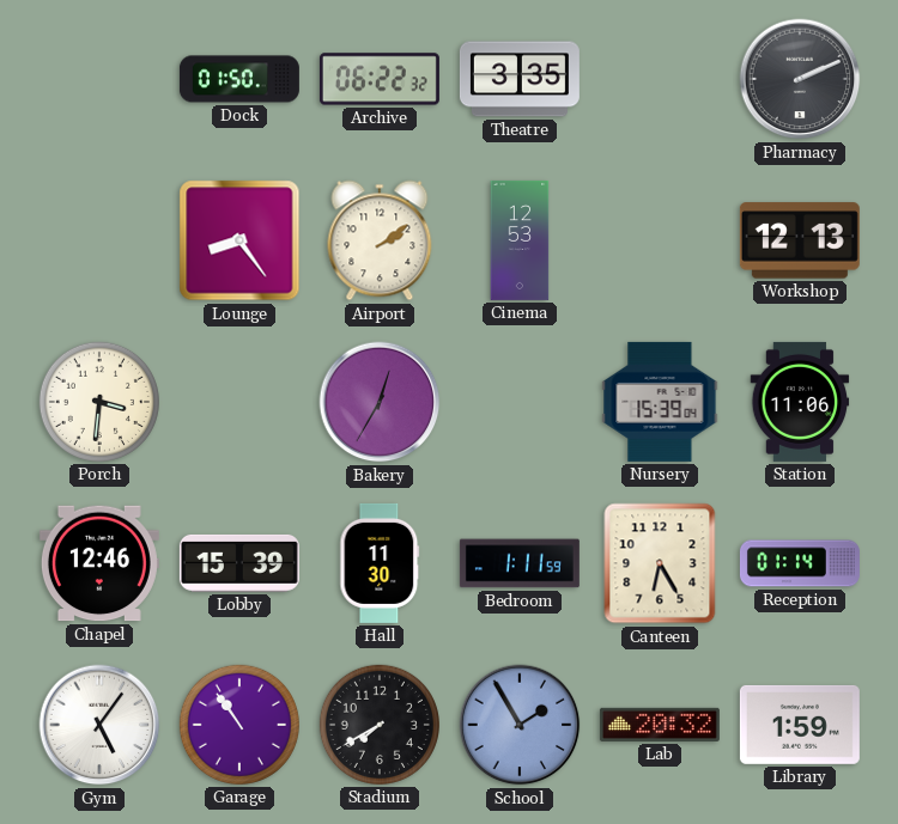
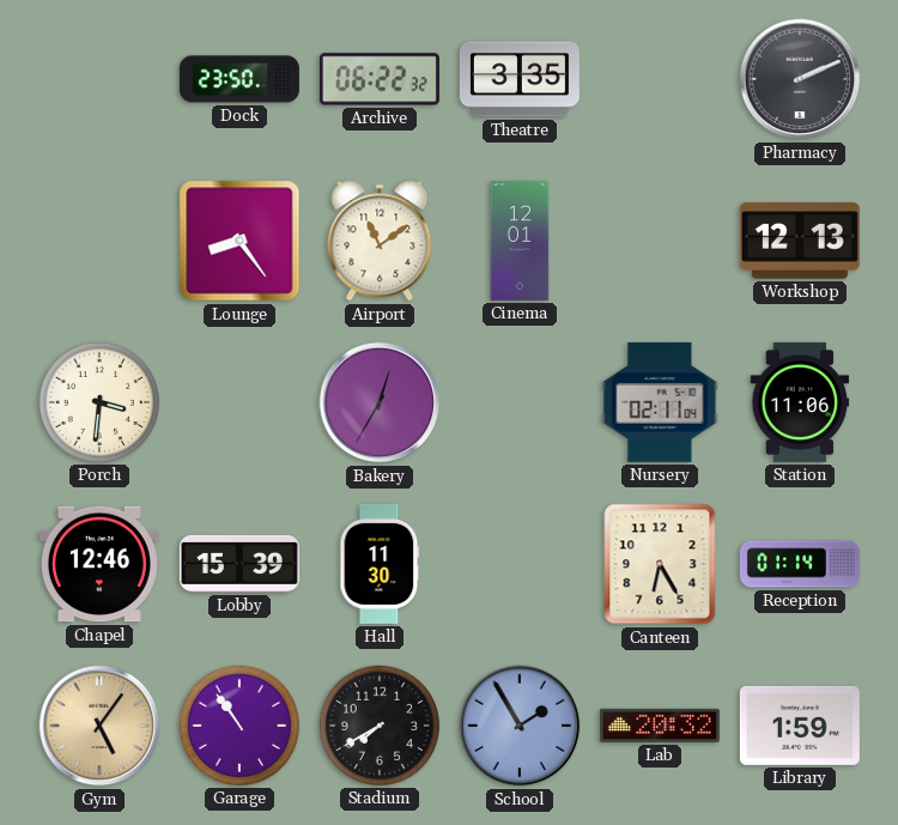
Dock: 01:50 -> 23:50
Airport: 2:09 -> 11:09
Cinema: 12:53 -> 12:01
Nursery: 15:39 -> 02:11
Bedroom: 1:11 -> none
Gym dial: white -> champagne
